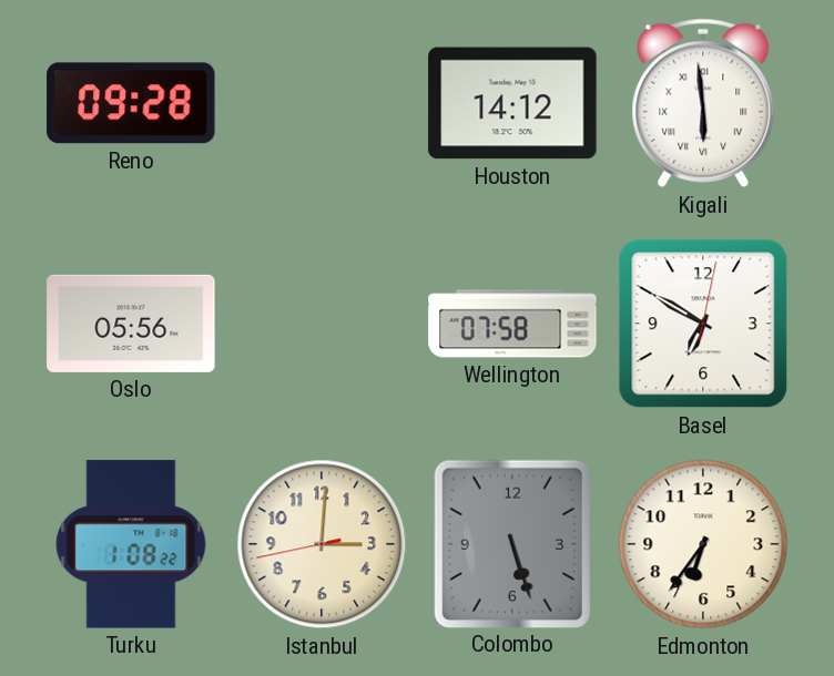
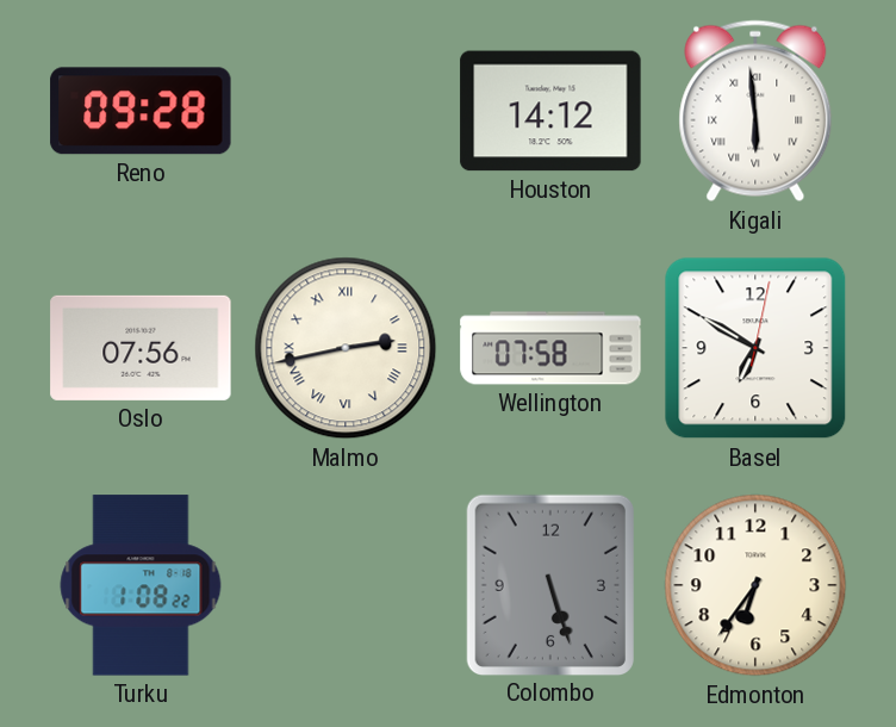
Oslo: 05:56 -> 07:56
Malmo: none -> 2:43
Istanbul: 3:00 -> none
